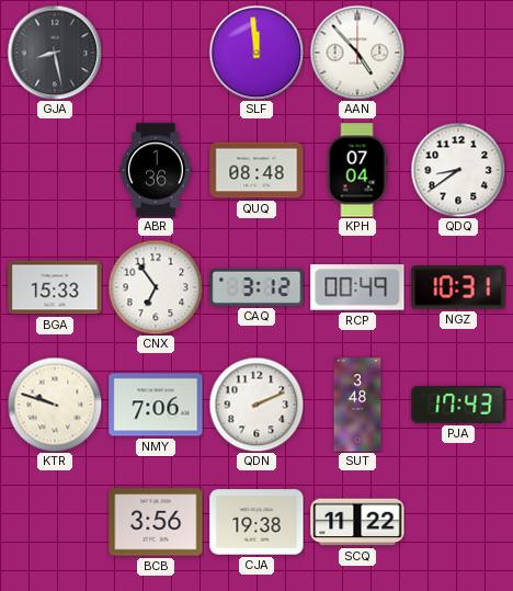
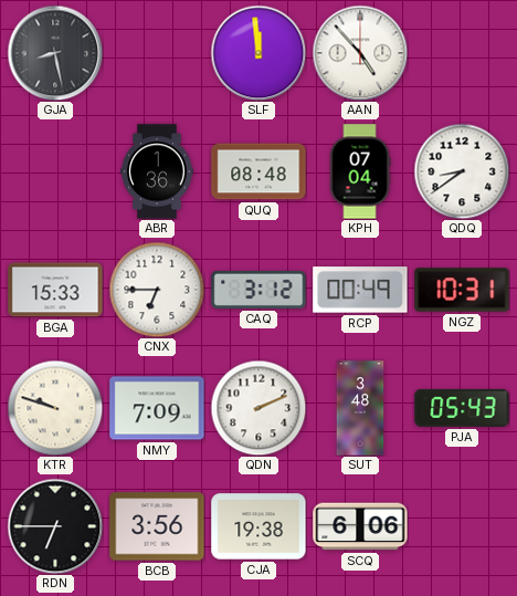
CNX: 6:54 -> 6:45
NMY: 7:06 -> 7:09
PJA: 17:43 -> 05:43
RDN: none -> 6:45
SCQ: 11:22 -> 6:06
